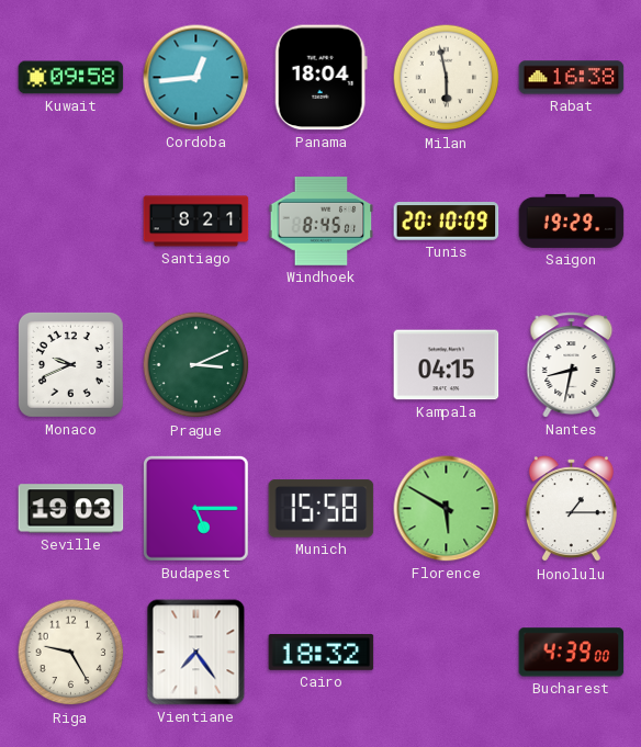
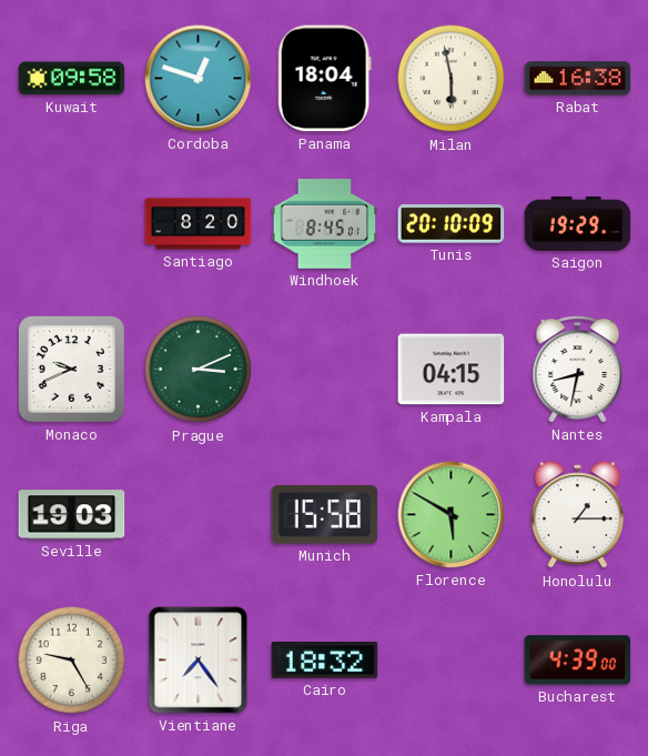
Cordoba: 12:44 -> 12:48
Santiago: 8:21 -> 8:20
Budapest: 5:15 -> none
